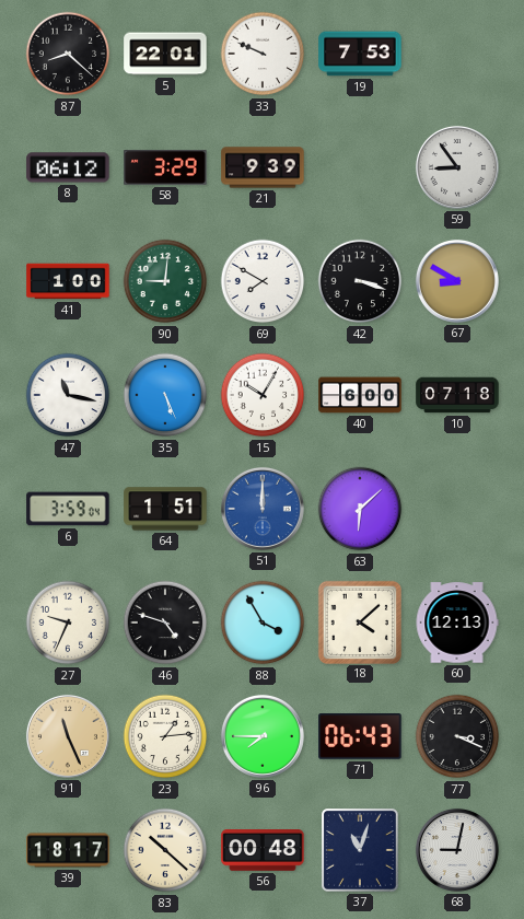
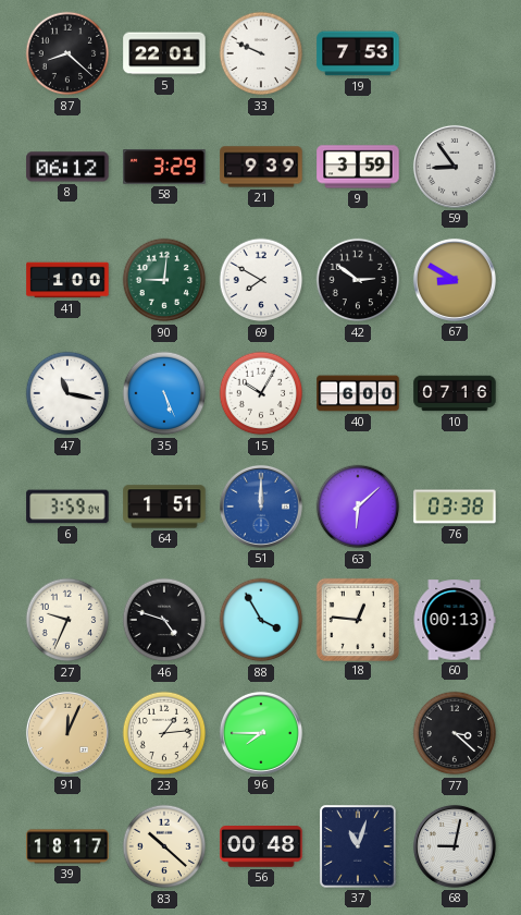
9: none -> 3:59
42: 3:18 -> 2:51
10: 07:18 -> 07:16
76: none -> 03:38
18: 4:08 -> 12:46
60: 12:13 -> 00:13
91: 11:26 -> 12:04
71: 06:43 -> none
77: 3:19 -> 3:22
